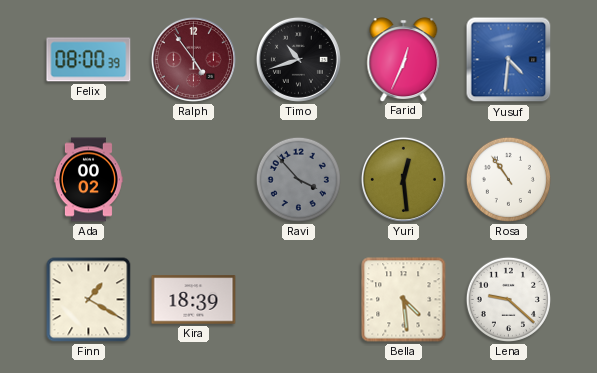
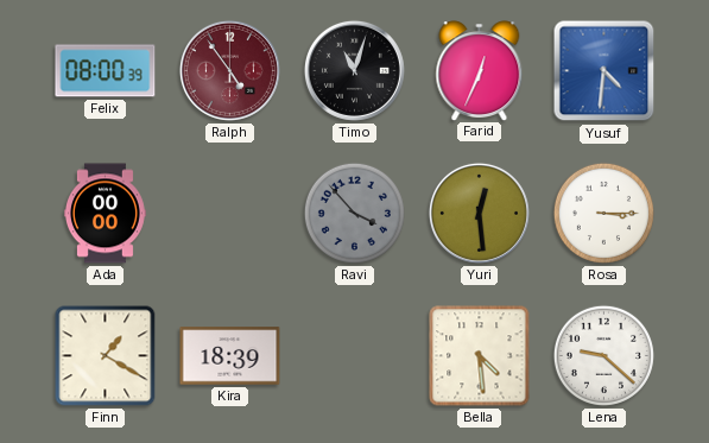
Timo: 10:42 -> 11:03
Ada: 00:02 -> 00:00
Rosa: 10:54 -> 3:15
